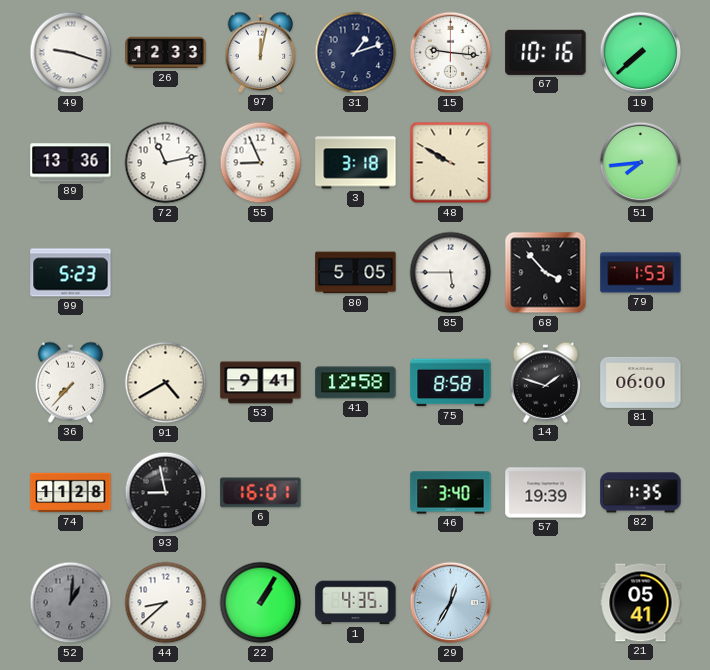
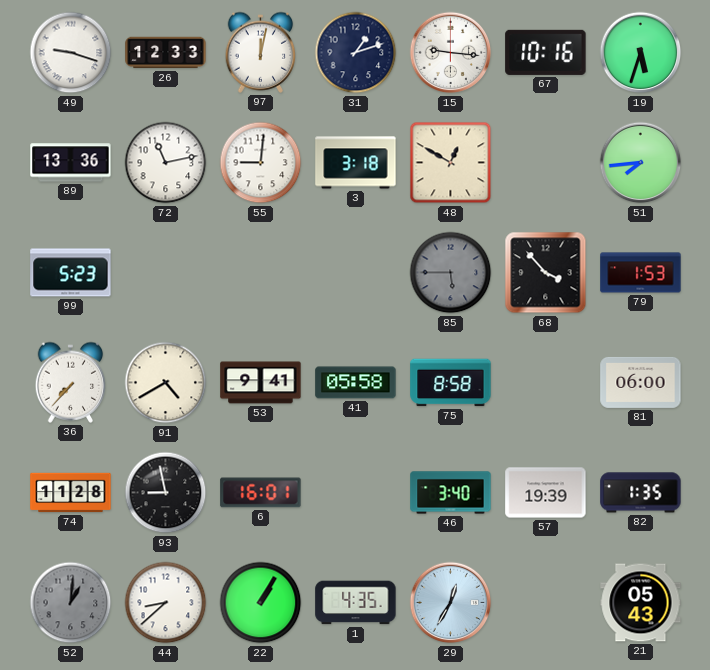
19: 7:38 -> 5:33
55: 8:56 -> 9:01
48: 9:50 -> 12:50
80: 5:05 -> none
85 dial: white -> grey
41: 12:58 -> 05:58
14: 1:48 -> none
21: 05:41 -> 05:43
